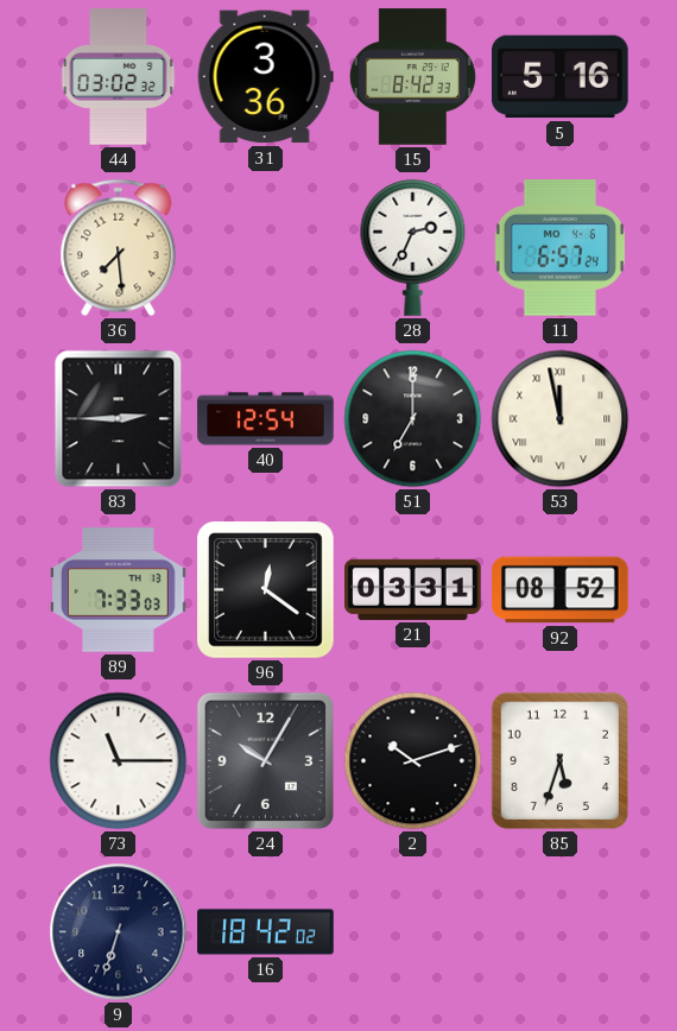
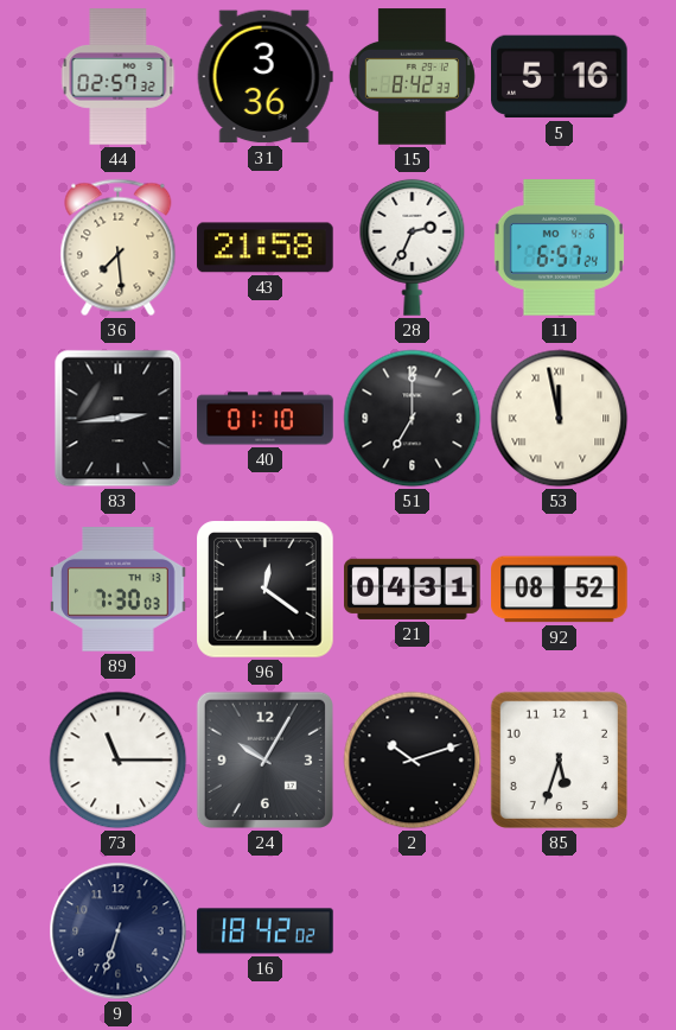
44: 03:02 -> 02:57
43: none -> 21:58
83: 2:45 -> 2:44
40: 12:54 -> 01:10
89: 7:33 -> 7:30
21: 03:31 -> 04:31
